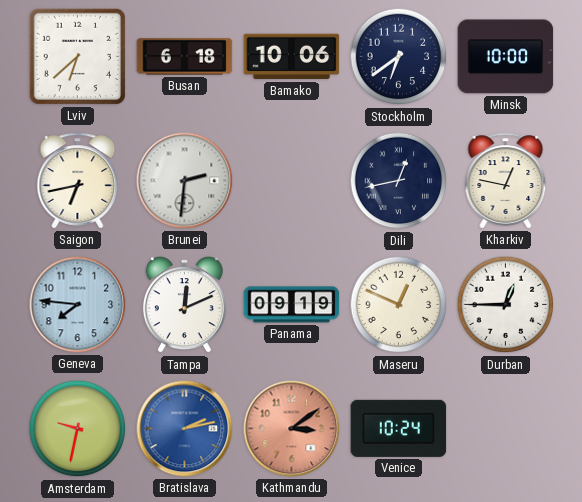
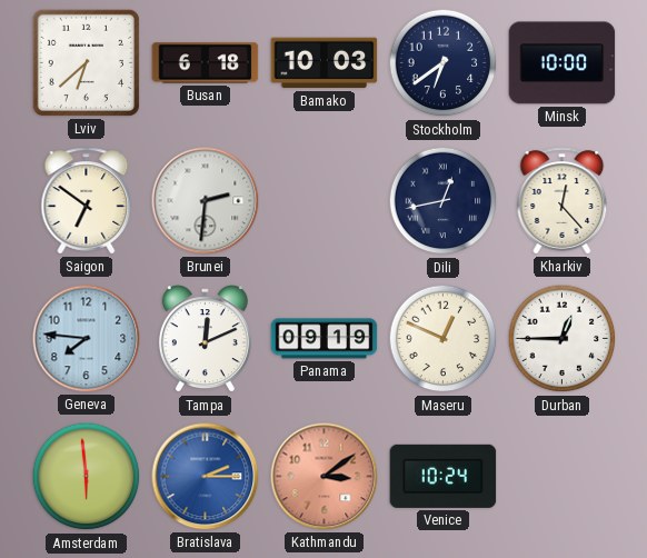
Bamako: 10:06 -> 10:03
Saigon: 6:43 -> 6:51
Kharkiv: 12:47 -> 12:23
Amsterdam: 9:32 -> 5:59
Bratislava: 2:13 -> 2:15
